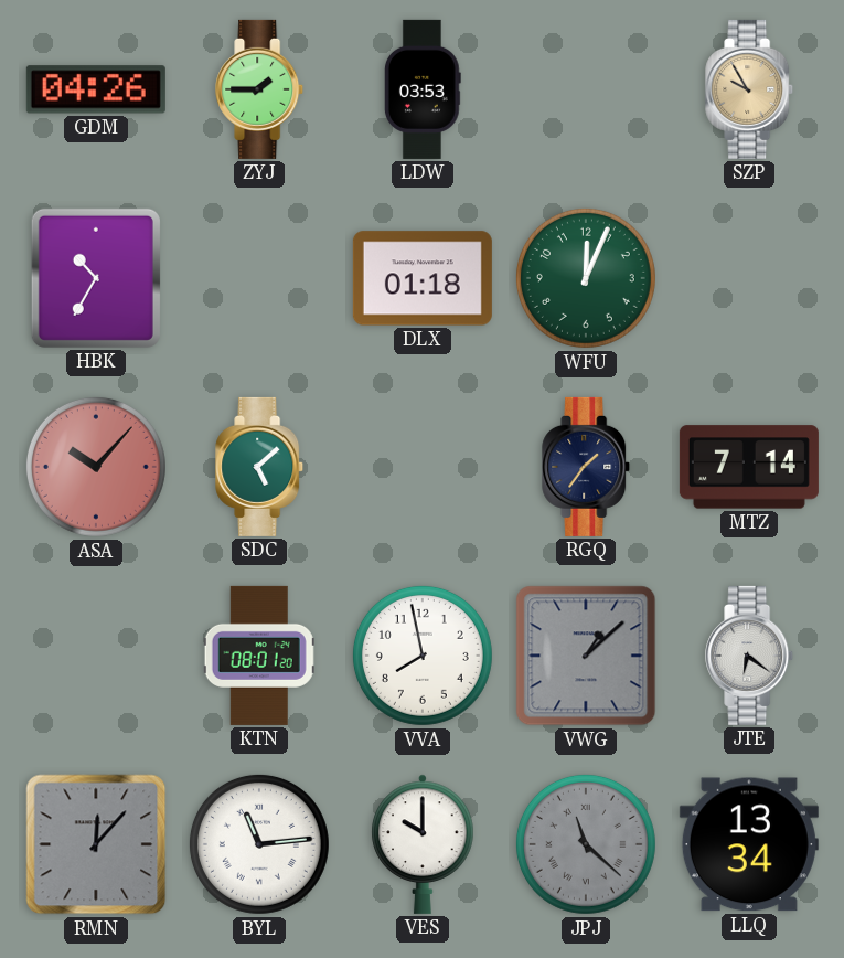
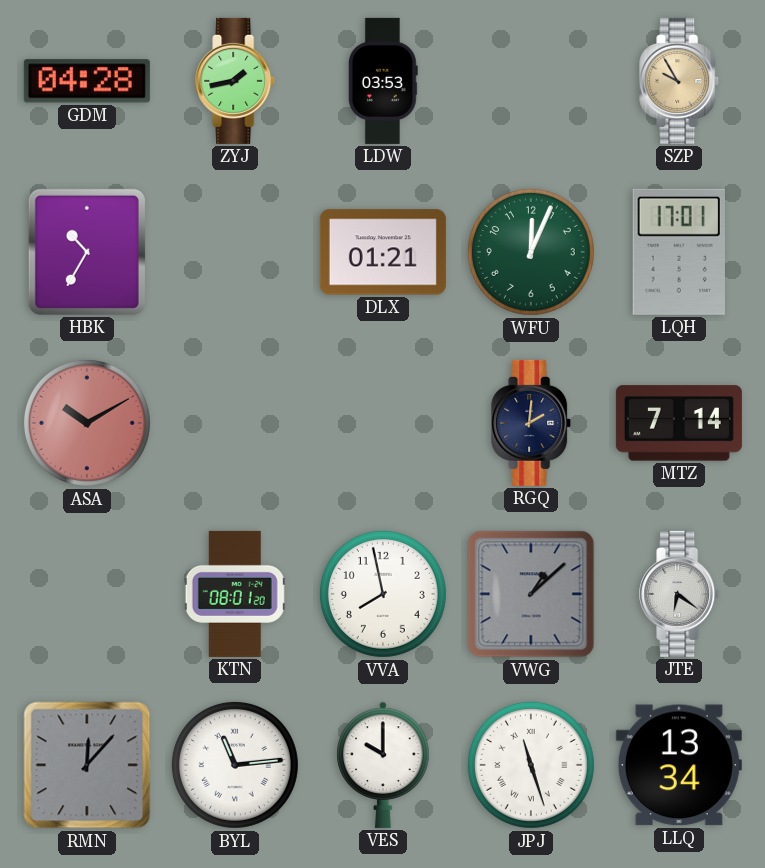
GDM: 04:26 -> 04:28
ZYJ: 1:45 -> 1:43
DLX: 01:18 -> 01:21
LQH: none -> 17:01
ASA: 10:07 -> 10:10
SDC: 5:08 -> none
RGQ: 1:36 -> 2:01
JPJ: 11:22 -> 11:27
JPJ dial: grey -> white
